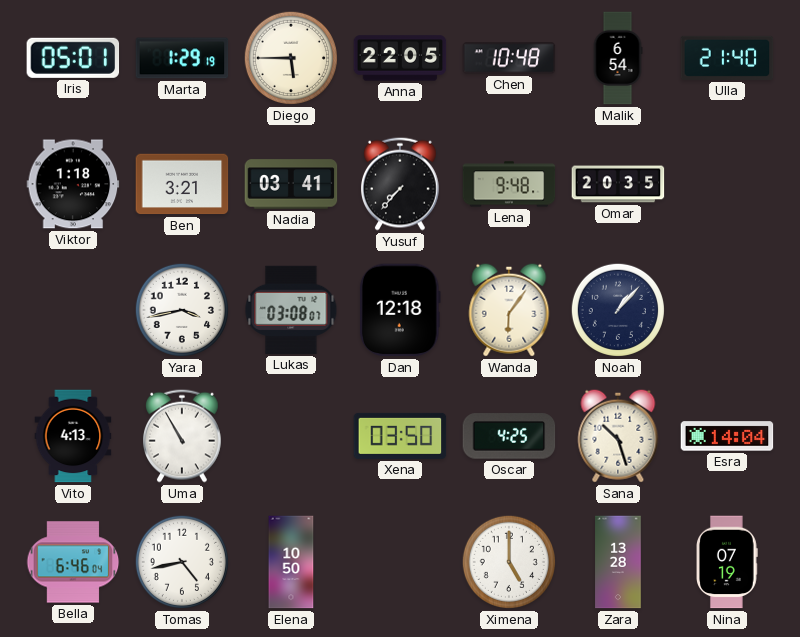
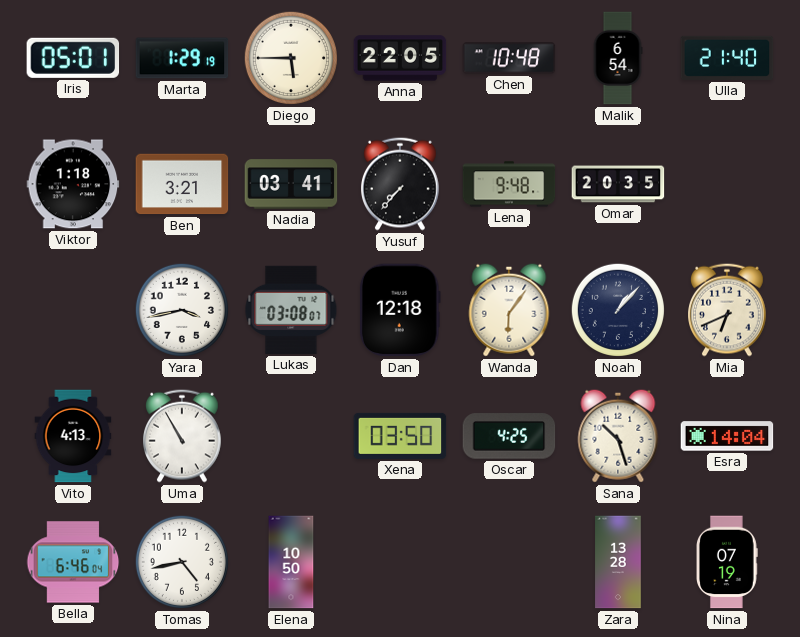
Mia: none -> 6:41
Ximena: 5:00 -> none
